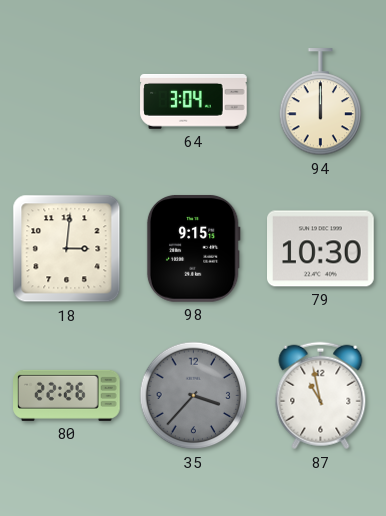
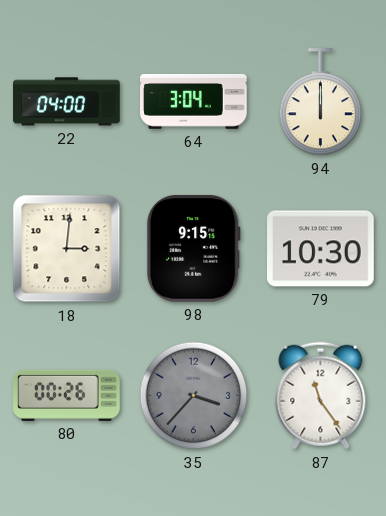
22: none -> 04:00
80: 22:26 -> 00:26
87: 10:58 -> 11:24
